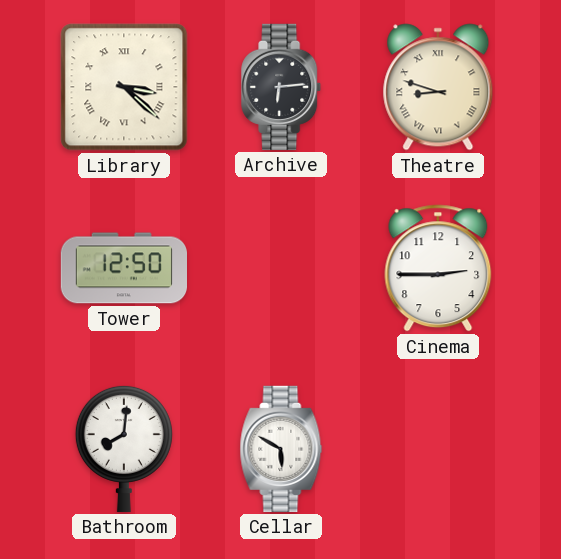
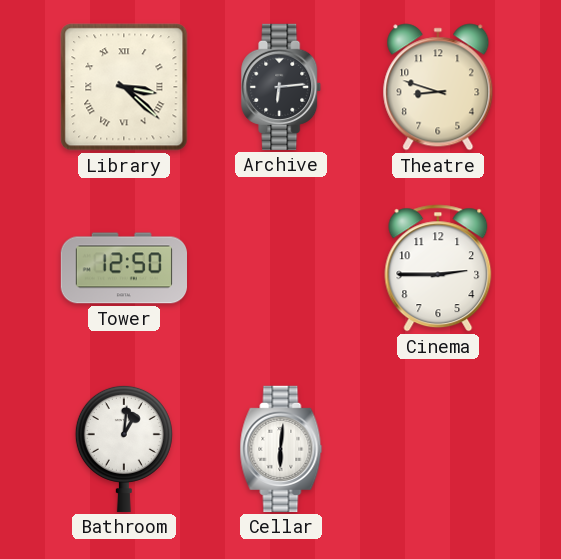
Theatre numerals: Roman -> Arabic
Bathroom: 8:01 -> 1:01
Cellar: 5:50 -> 6:01
